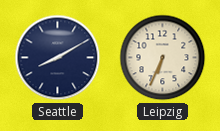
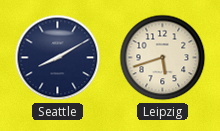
Leipzig: 6:34 -> 5:42
